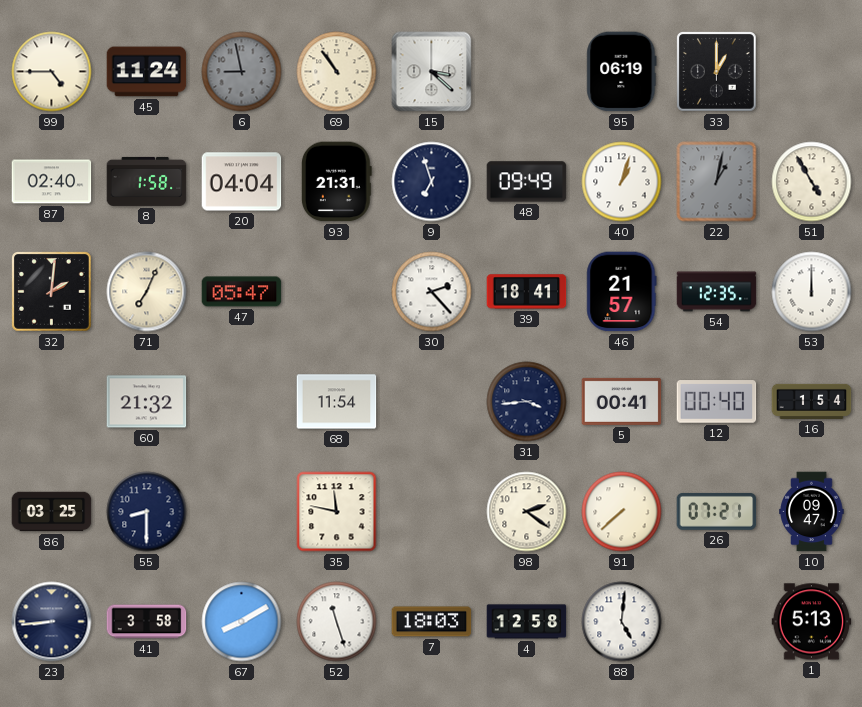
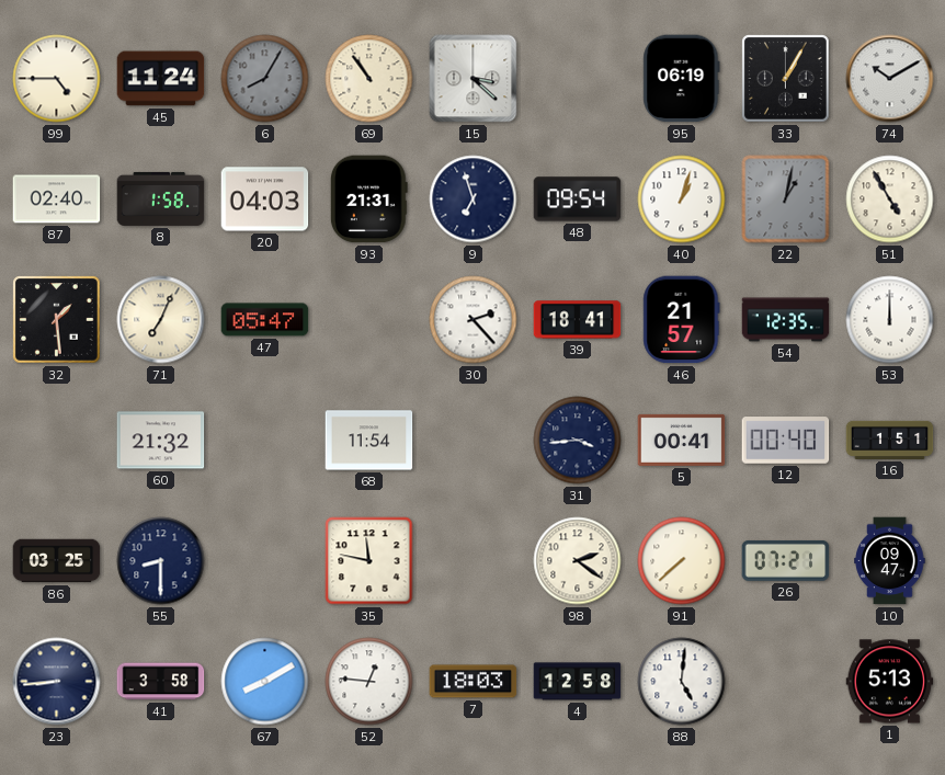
6: 8:58 -> 8:05
33: 1:00 -> 1:05
74: none -> 10:10
20: 04:04 -> 04:03
48: 09:49 -> 09:54
32: 2:01 -> 1:29
16: 1:54 -> 1:51
52: 11:27 -> 12:46
